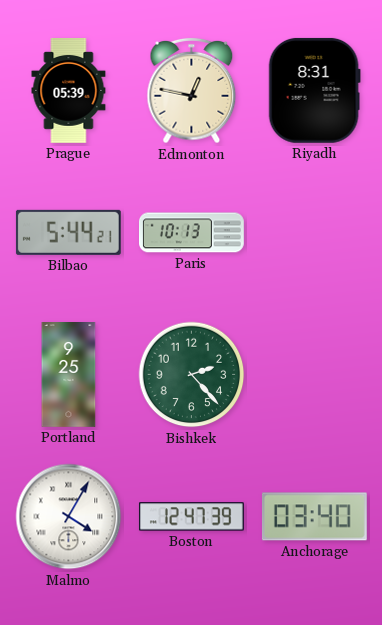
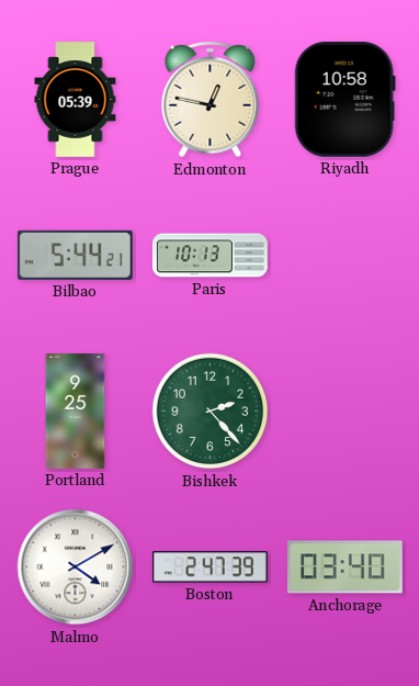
Riyadh: 8:31 -> 10:58
Malmo: 4:05 -> 4:10
Boston: 12:47 -> 2:47
